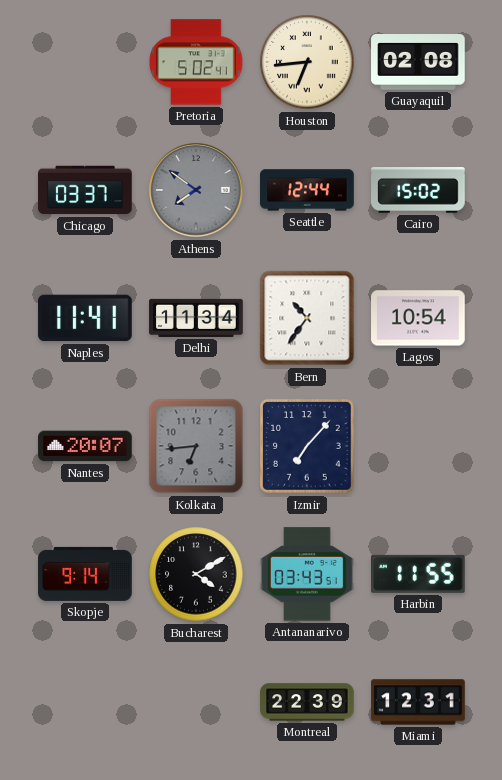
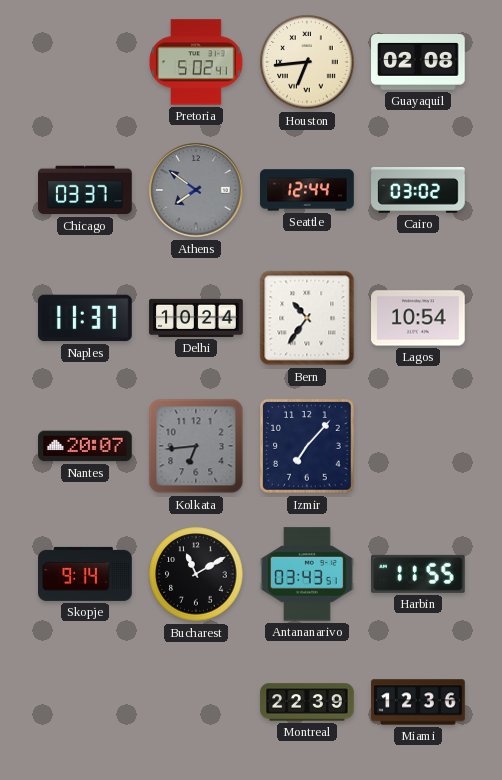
Cairo: 15:02 -> 03:02
Naples: 11:41 -> 11:37
Delhi: 11:34 -> 10:24
Bucharest: 4:10 -> 11:10
Miami: 12:31 -> 12:36
